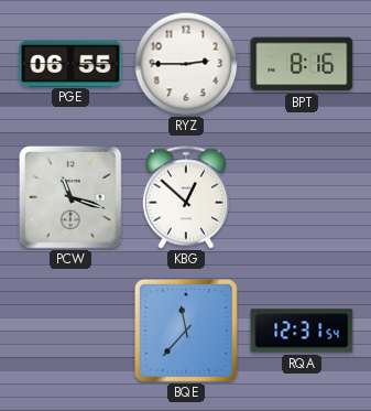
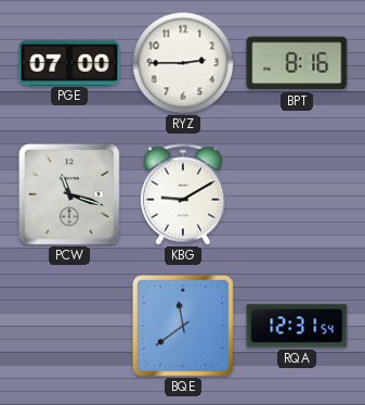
PGE: 06:55 -> 07:00
KBG: 12:52 -> 9:10
BQE: 11:37 -> 11:39
